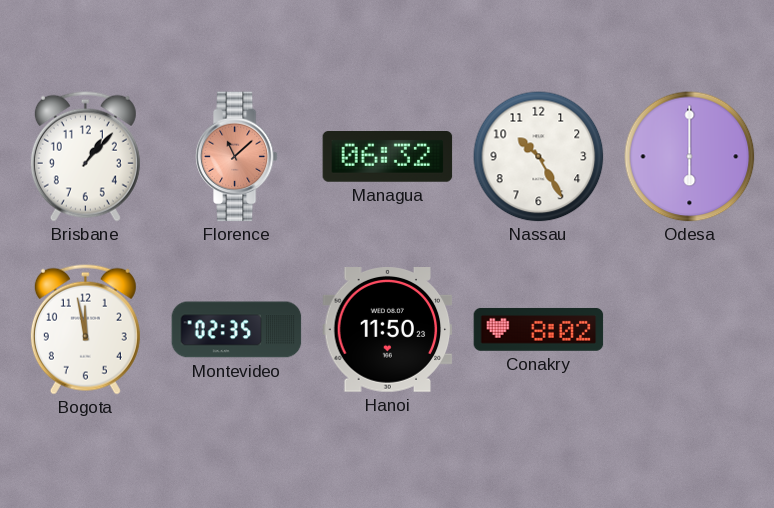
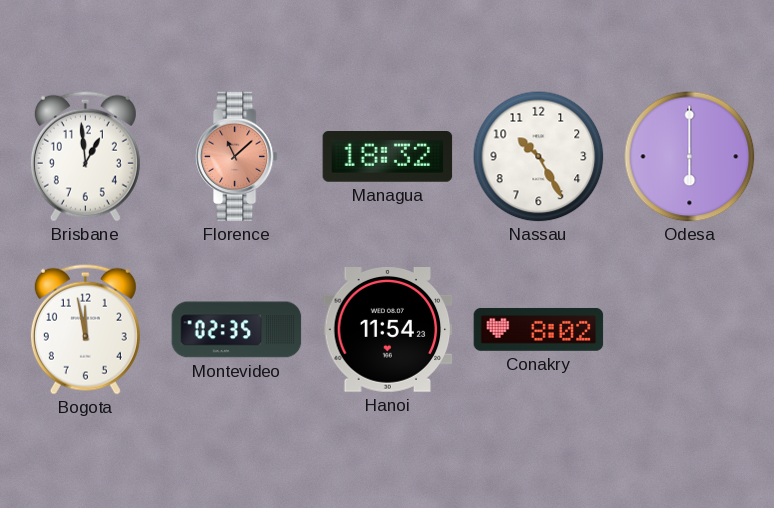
Brisbane: 1:07 -> 12:59
Managua: 06:32 -> 18:32
Hanoi: 11:50 -> 11:54
